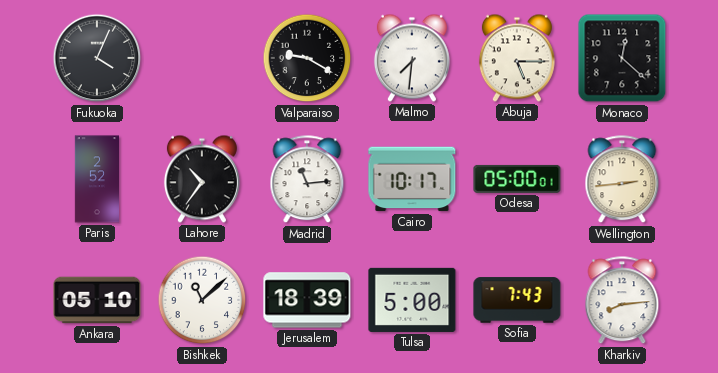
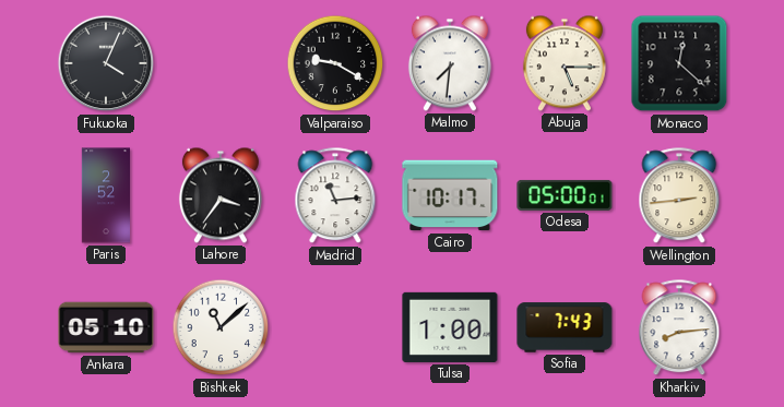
Lahore: 10:36 -> 3:36
Jerusalem: 18:39 -> none
Tulsa: 5:00 -> 1:00
